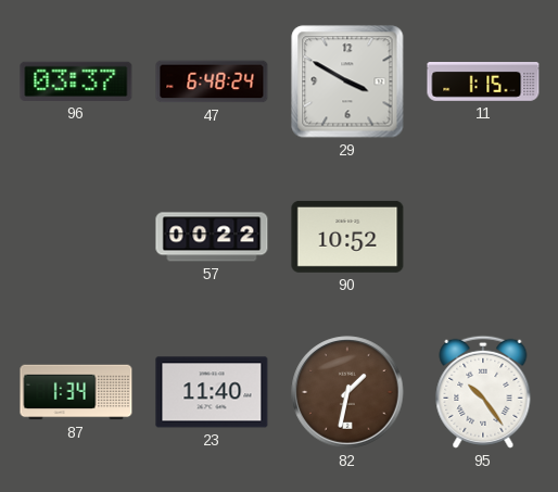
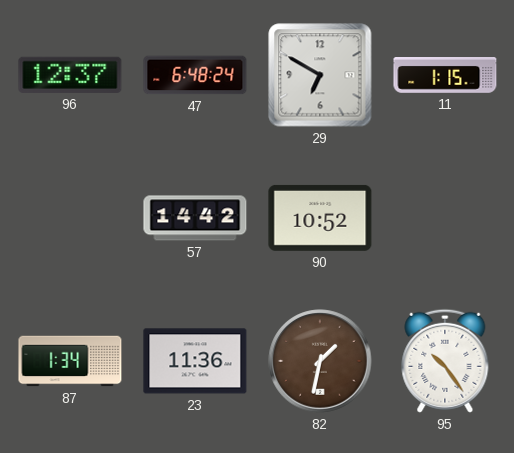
96: 03:37 -> 12:37
29: 3:50 -> 6:50
57: 00:22 -> 14:42
23: 11:40 -> 11:36
